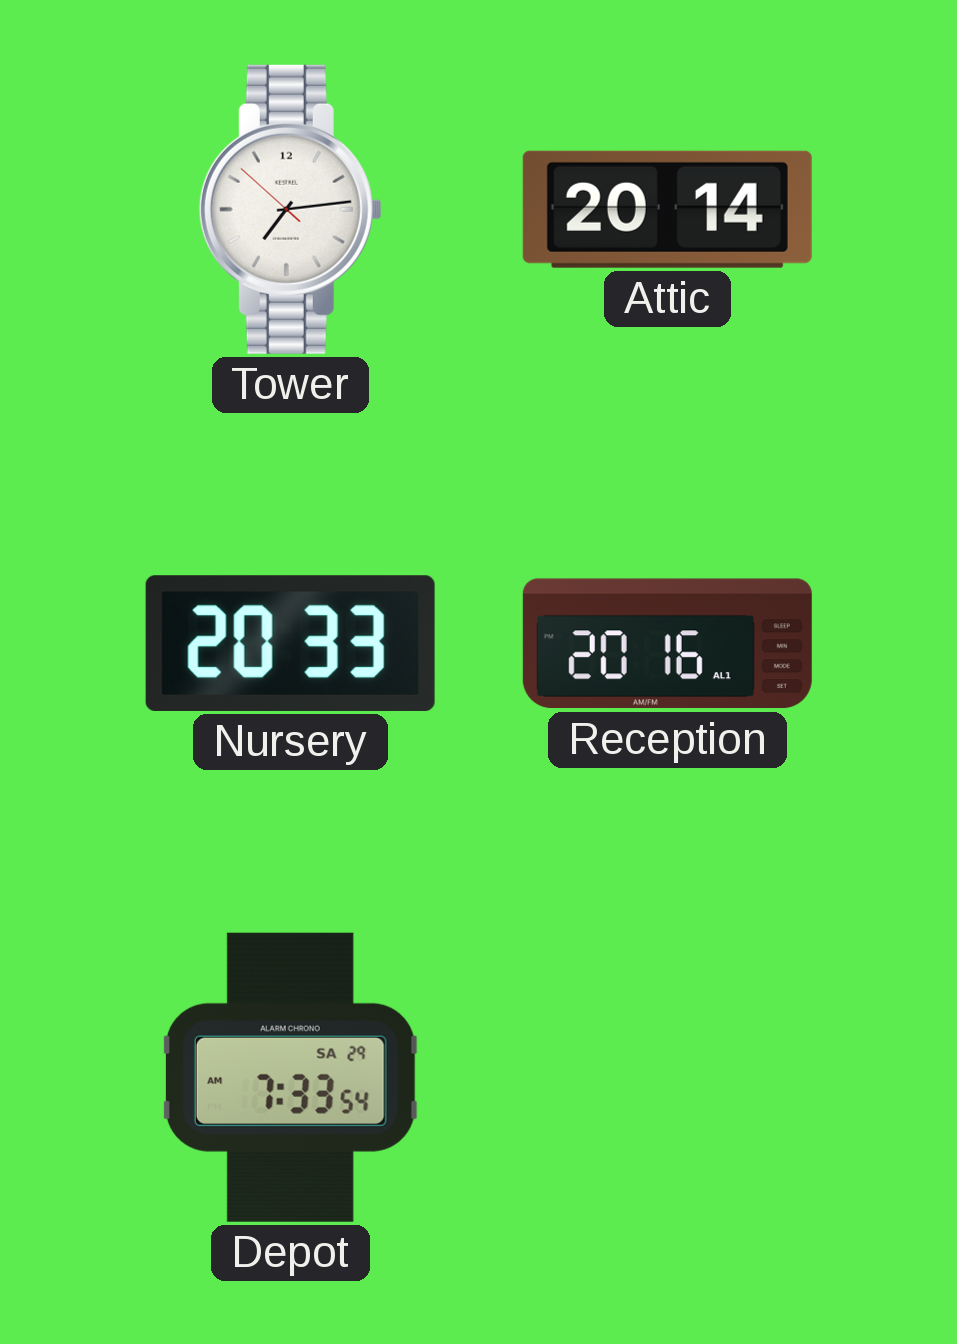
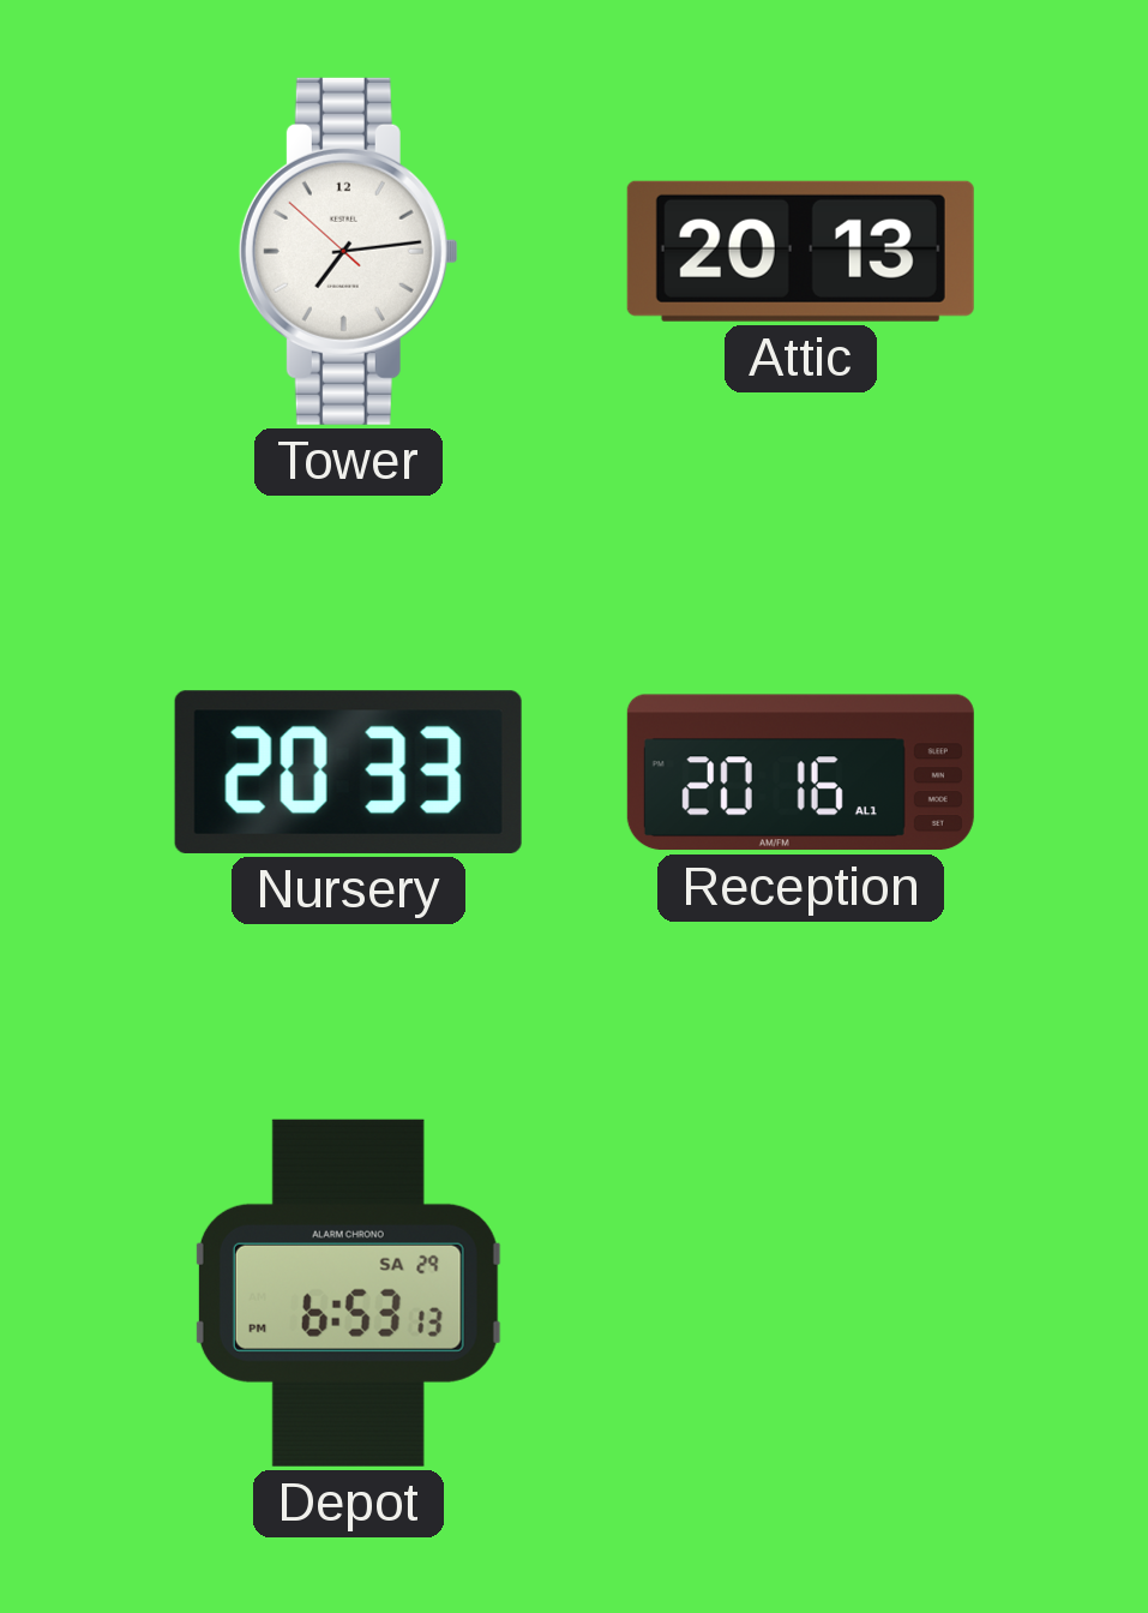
Attic: 20:14 -> 20:13
Depot: 7:33 -> 6:53
